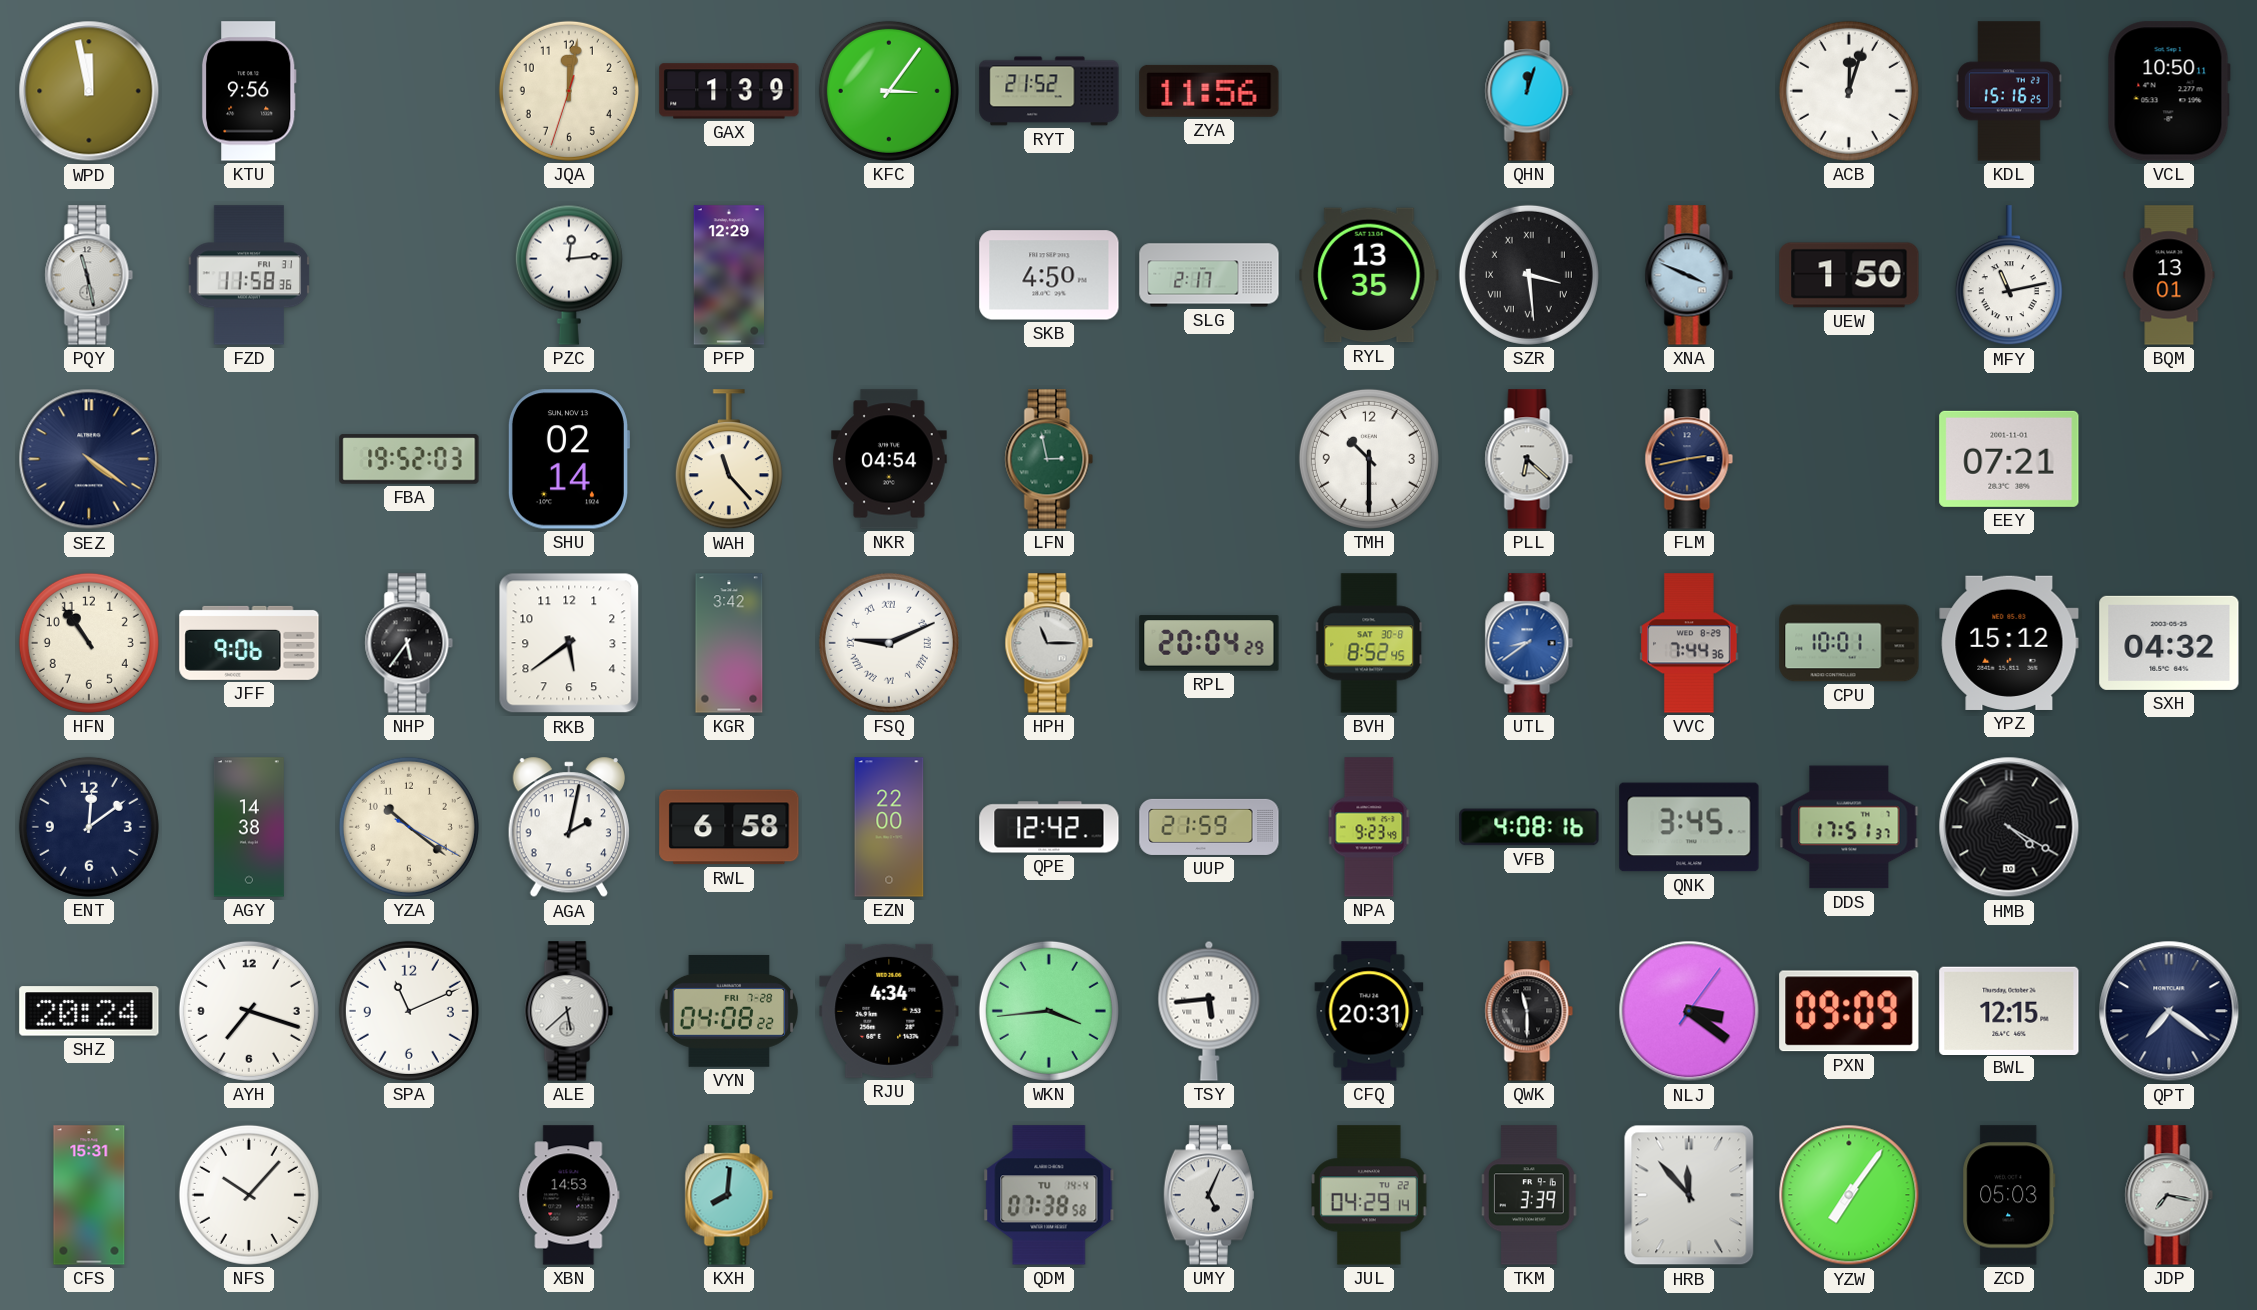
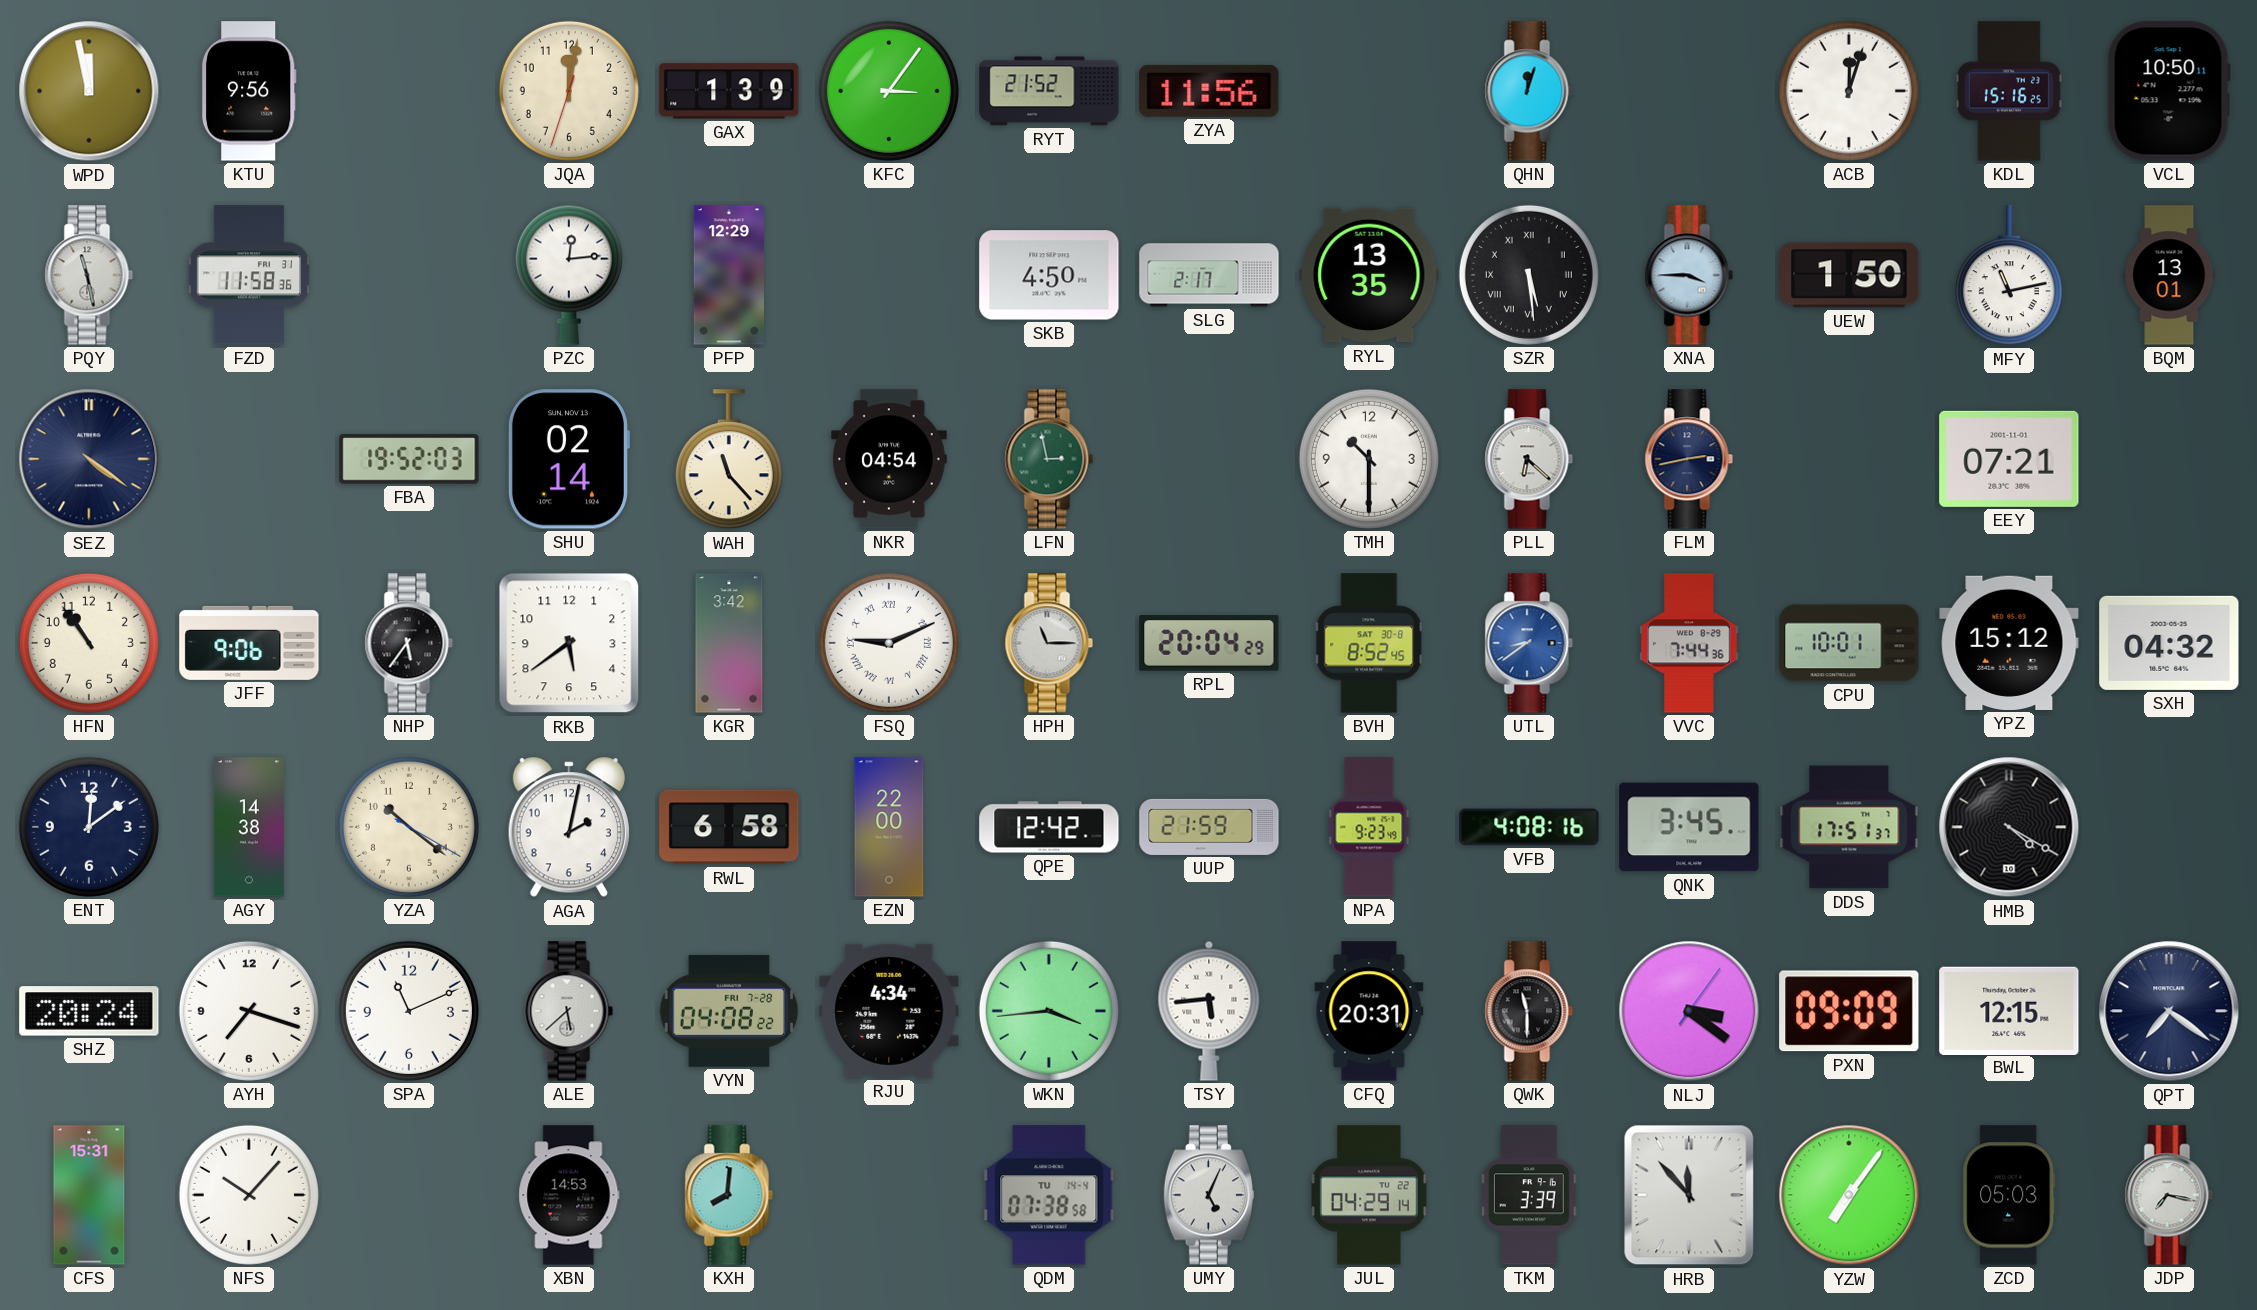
SZR: 3:29 -> 5:29
XNA: 3:49 -> 3:45
